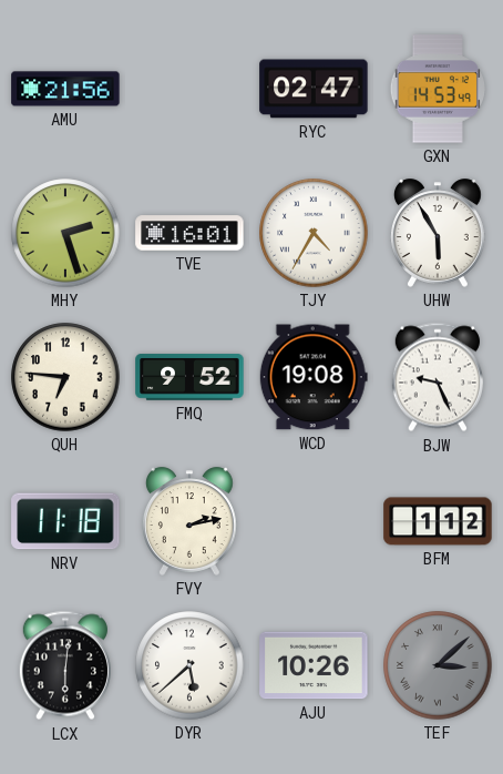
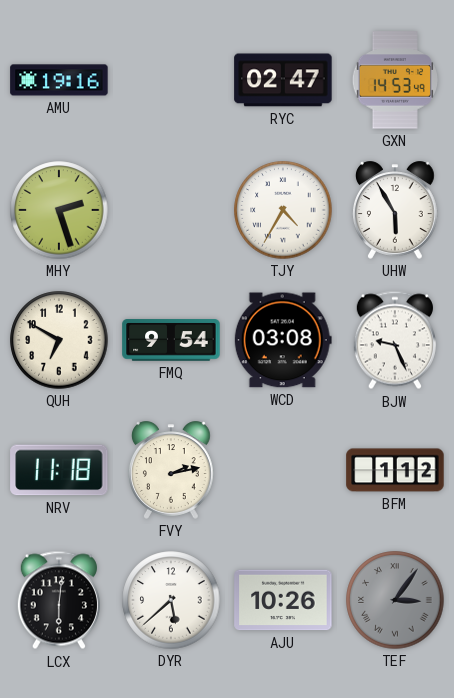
AMU: 21:56 -> 19:16
TVE: 16:01 -> none
QUH: 6:46 -> 6:50
FMQ: 9:52 -> 9:54
WCD: 19:08 -> 03:08
TEF: 3:08 -> 3:06
